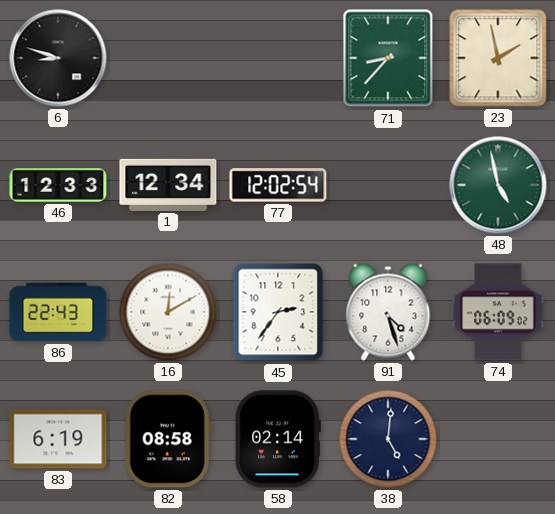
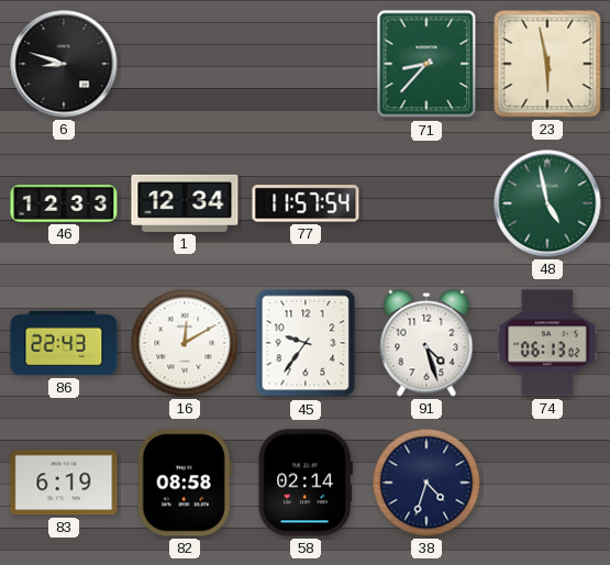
23: 1:58 -> 5:58
77: 12:02 -> 11:57
45: 2:36 -> 9:36
74: 06:09 -> 06:13
38: 5:01 -> 4:33
